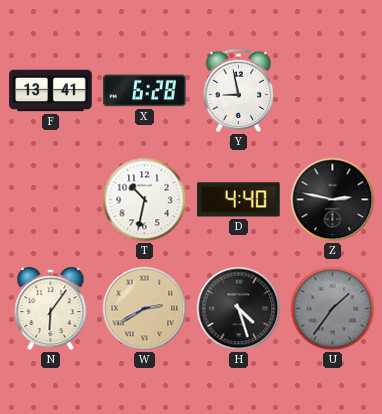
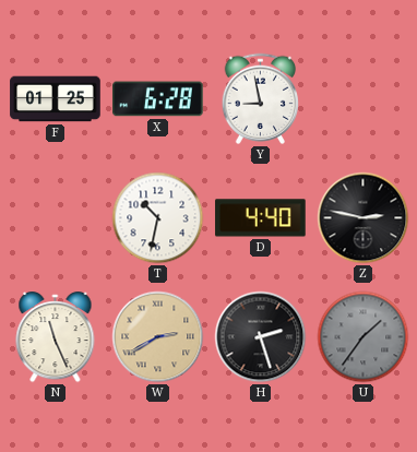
F: 13:41 -> 01:25
N: 6:06 -> 11:26
H: 4:27 -> 2:27
